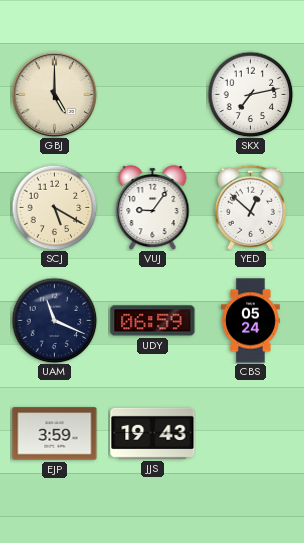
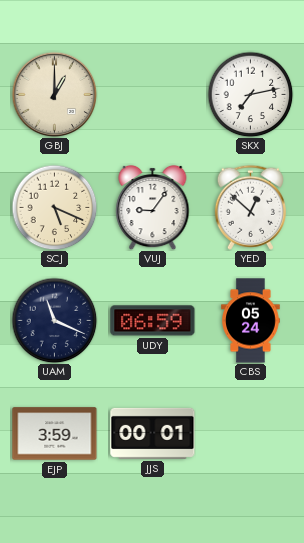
GBJ: 5:00 -> 1:00
SCJ: 5:20 -> 5:19
JJS: 19:43 -> 00:01
